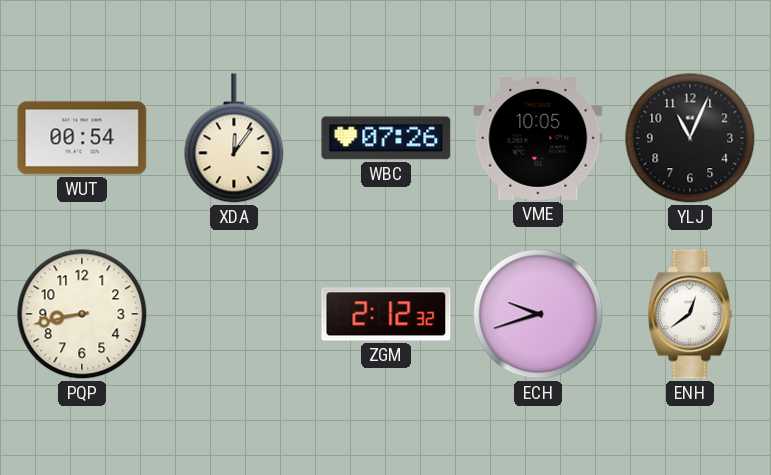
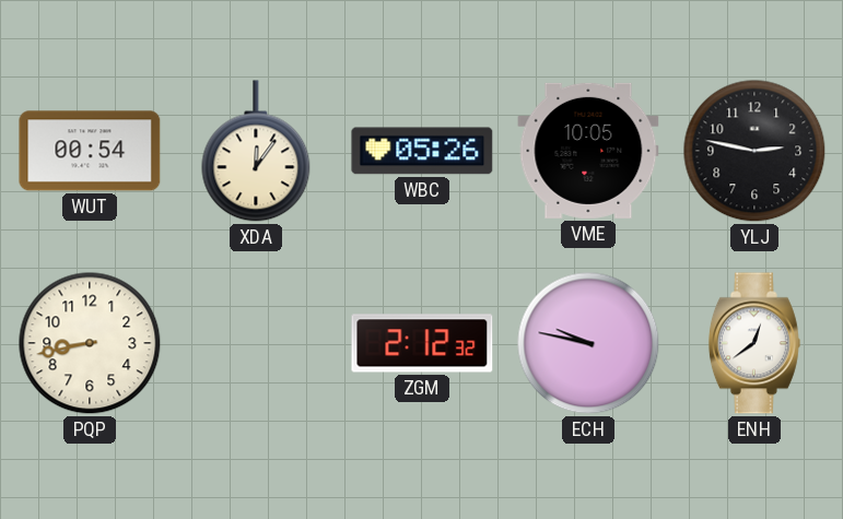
WBC: 07:26 -> 05:26
YLJ: 11:04 -> 2:47
ECH: 9:42 -> 9:47
